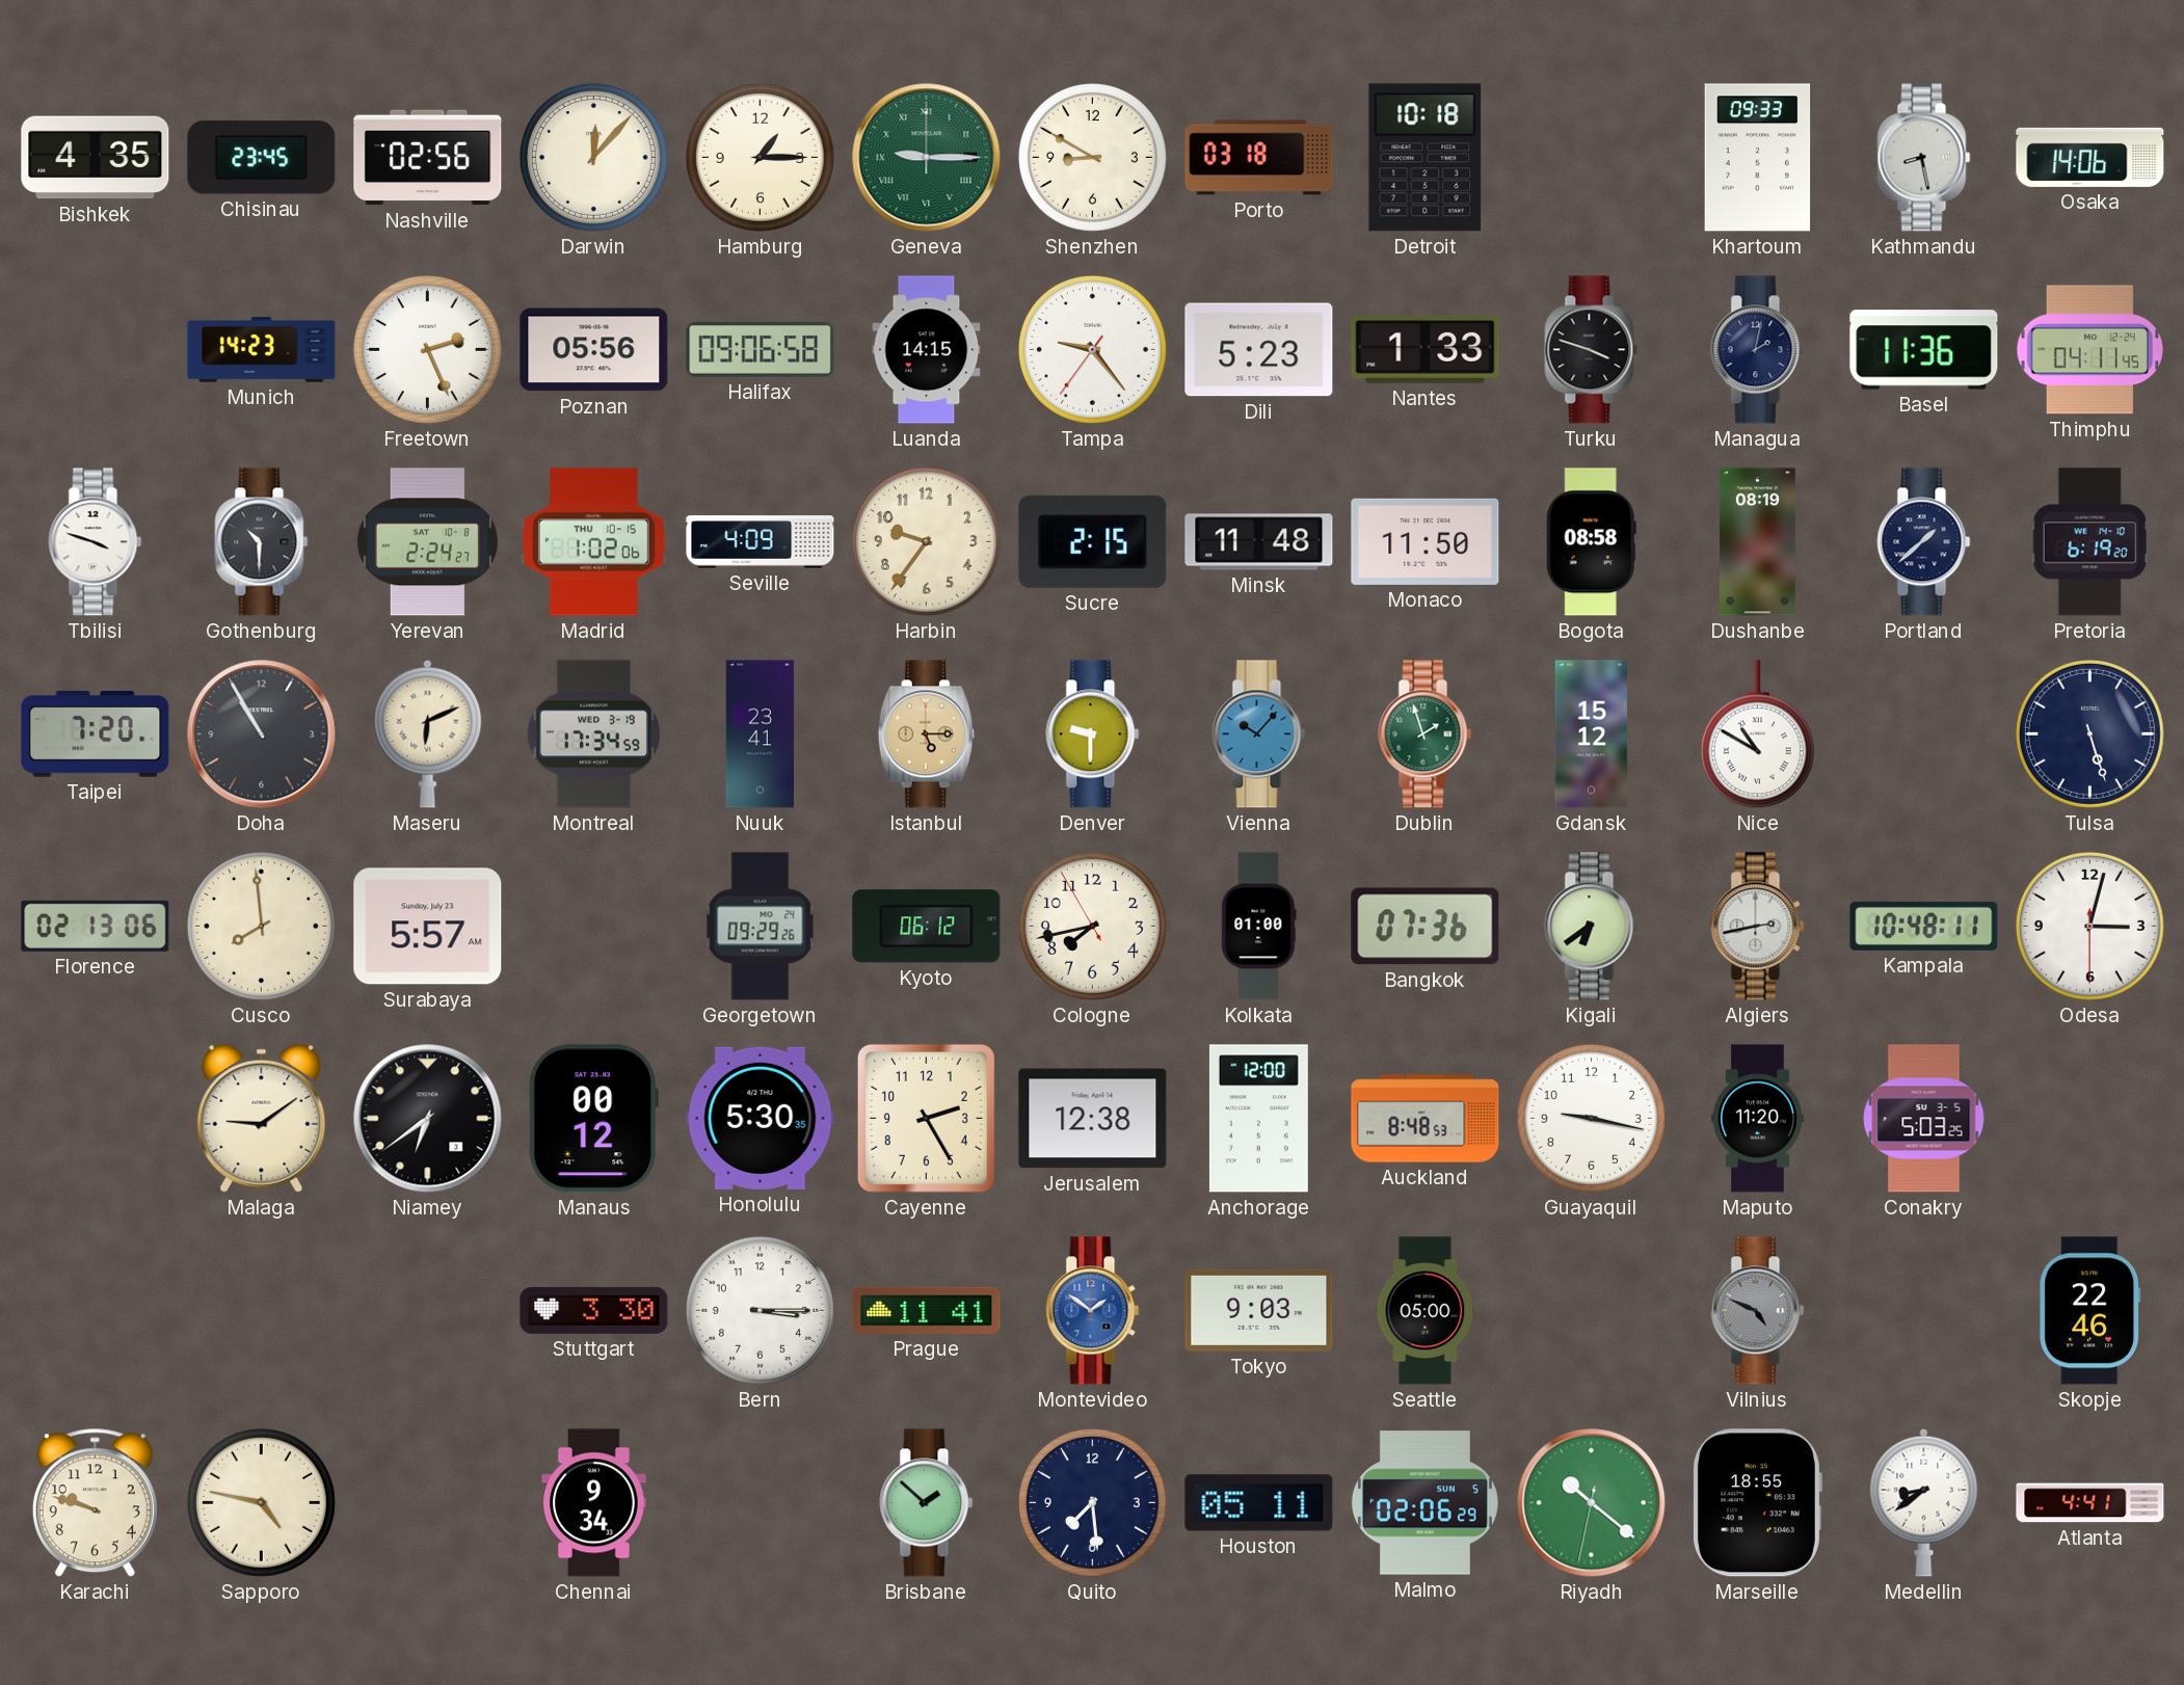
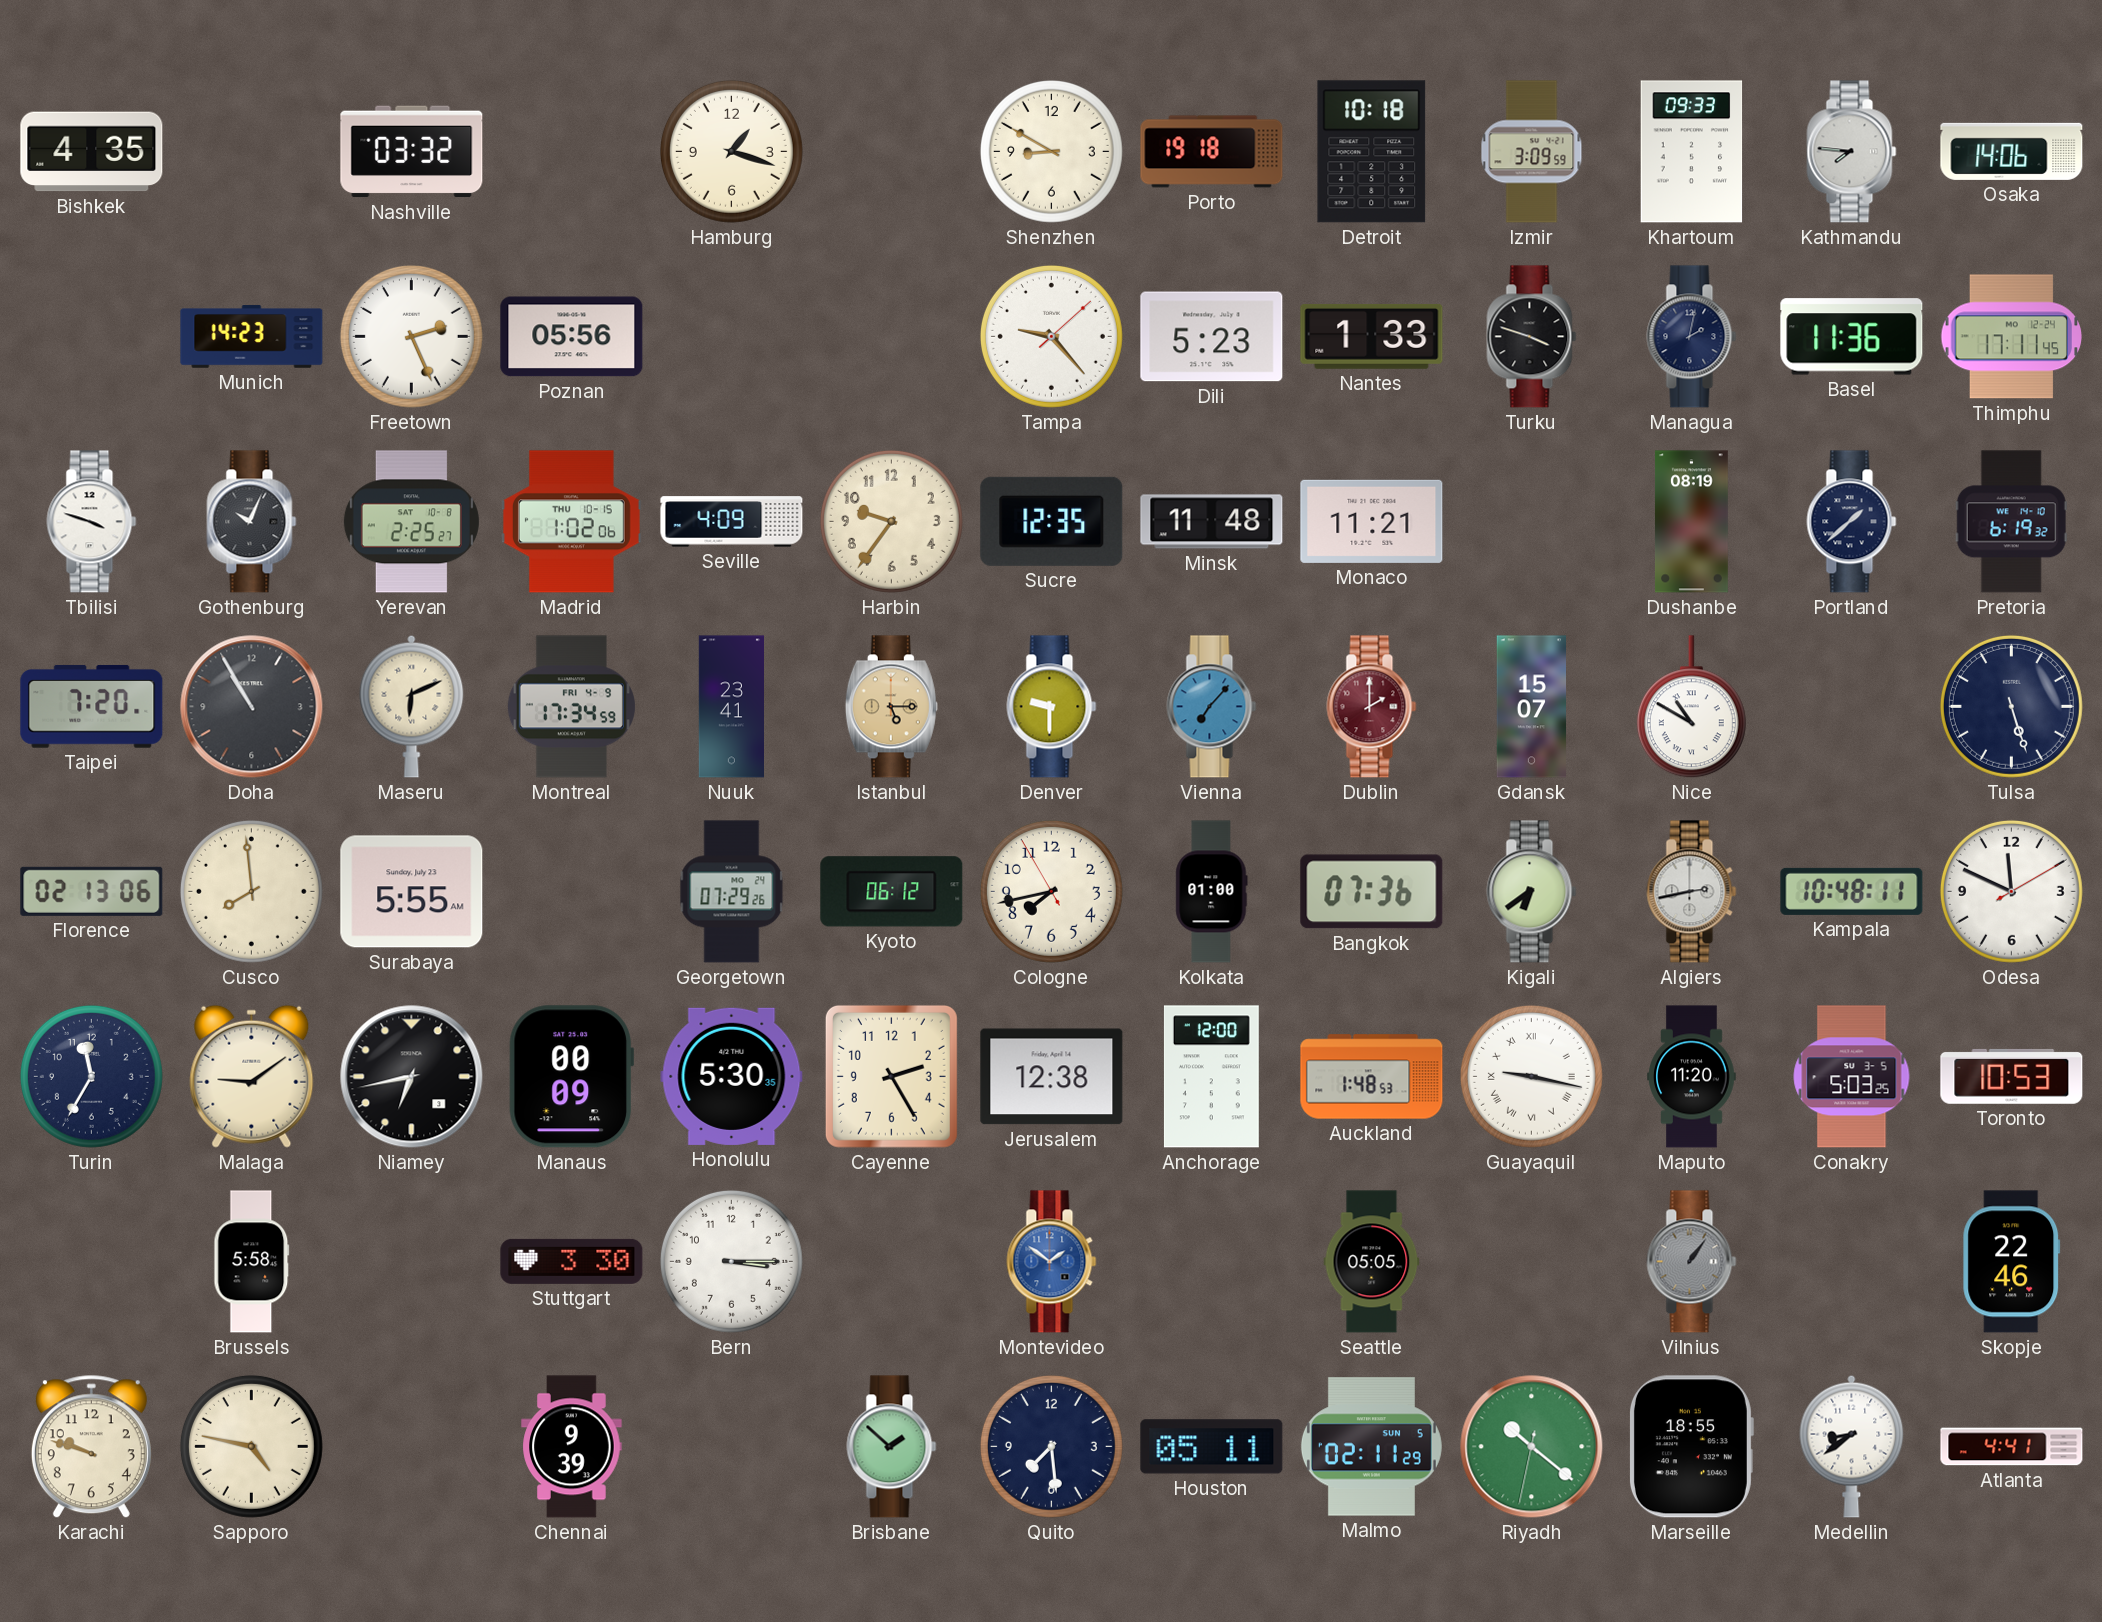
Chisinau: 23:45 -> none
Nashville: 02:56 -> 03:32
Darwin: 12:07 -> none
Hamburg: 1:15 -> 1:18
Geneva: 9:15 -> none
Porto: 03:18 -> 19:18
Izmir: none -> 3:09
Kathmandu: 8:28 -> 7:46
Halifax: 09:06 -> none
Luanda: 14:15 -> none
Tampa: 9:23:36 -> 9:23:08
Thimphu: 04:11 -> 17:11
Gothenburg: 10:30 -> 10:04
Yerevan: 2:24 -> 2:25
Sucre: 2:15 -> 12:35
Monaco: 11:50 -> 11:21
Bogota: 08:58 -> none
Pretoria: 6:19:20 -> 6:19:32
Montreal date: WED 3-19 -> FRI 4-9
Vienna: 10:07 -> 7:07
Dublin: 1:57 -> 2:00
Dublin dial: green -> burgundy
Gdansk: 15:12 -> 15:07
Surabaya: 5:57 -> 5:55
Georgetown: 09:29 -> 07:29
Odesa: 3:02 -> 11:49
Turin: none -> 11:35
Niamey: 6:39 -> 6:43
Manaus: 00:12 -> 00:09
Auckland: 8:48 -> 1:48
Guayaquil numerals: Arabic -> Roman
Toronto: none -> 10:53
Brussels: none -> 5:58
Prague: 11:41 -> none
Tokyo: 9:03 -> none
Seattle: 05:00 -> 05:05
Vilnius: 4:49 -> 1:06
Chennai: 9:34 -> 9:39
Malmo: 02:06 -> 02:11
